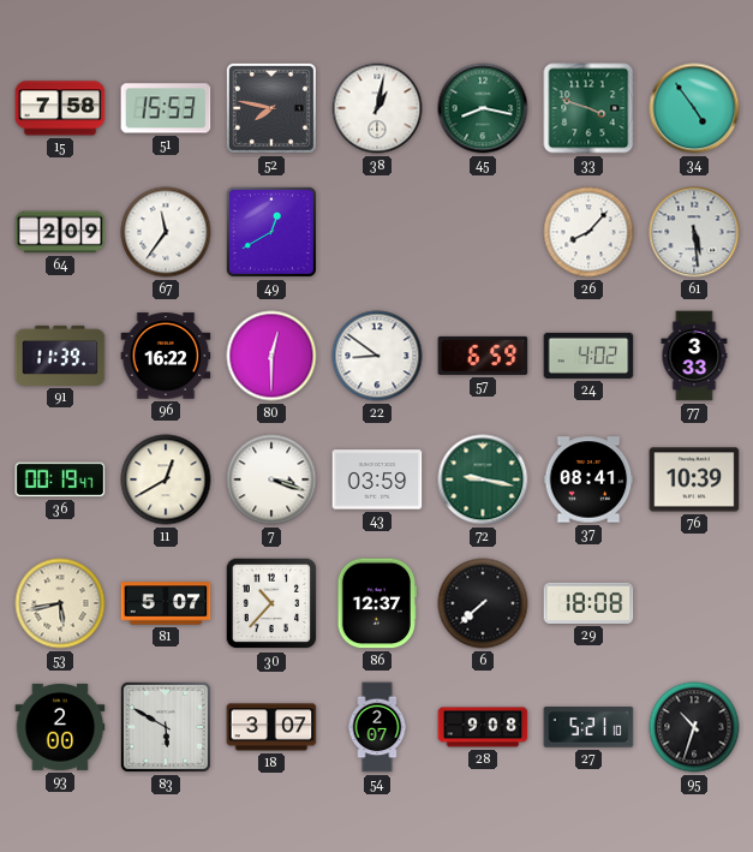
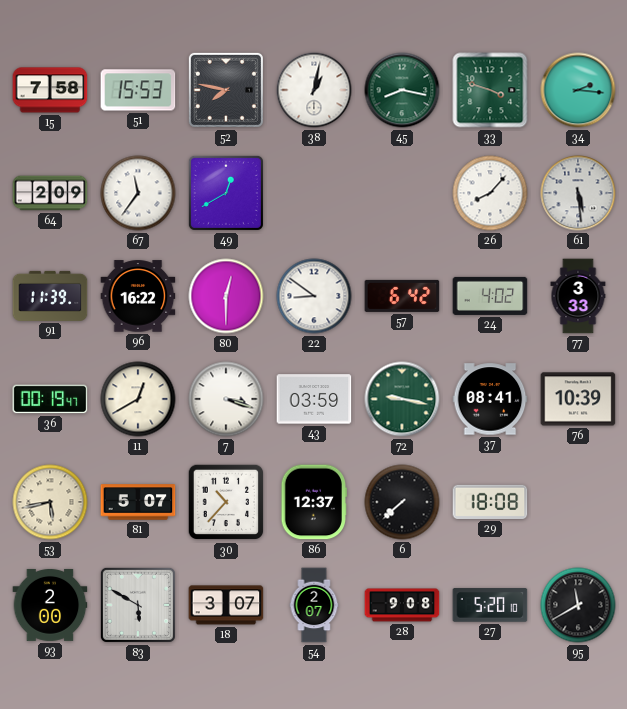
34: 4:54 -> 2:16
57: 6:59 -> 6:42
27: 5:21 -> 5:20
95: 10:33 -> 11:40
